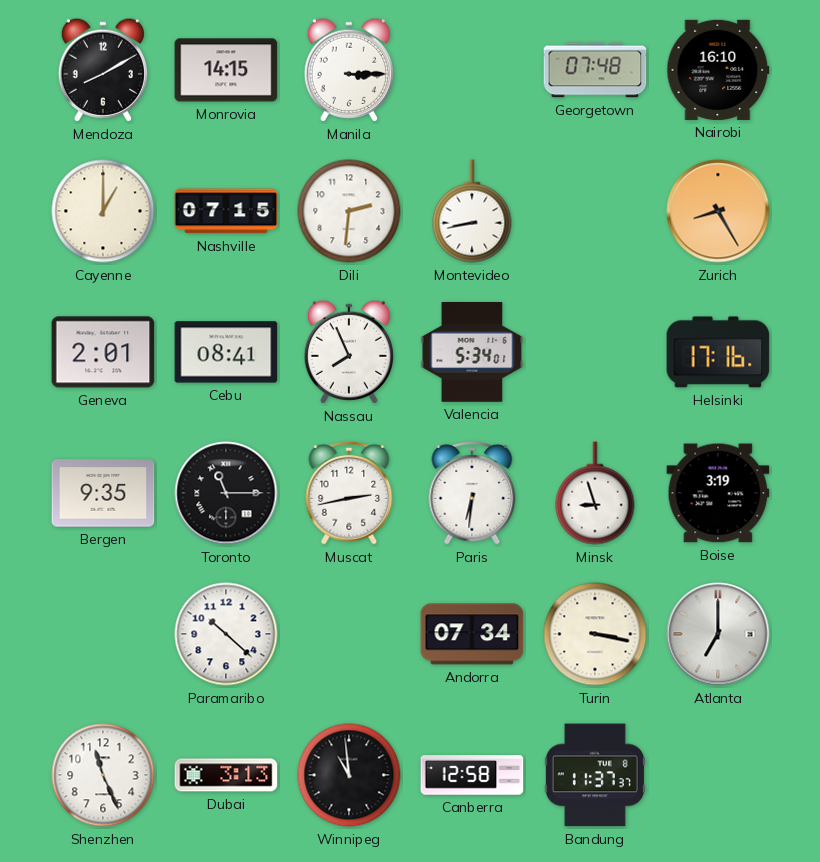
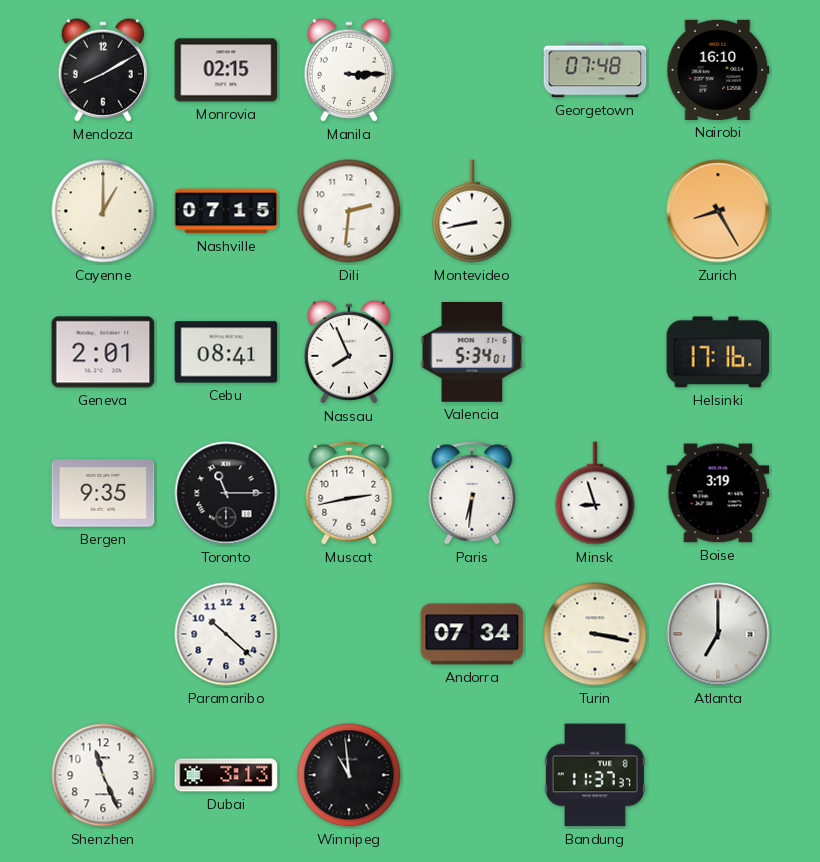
Monrovia: 14:15 -> 02:15
Canberra: 12:58 -> none
